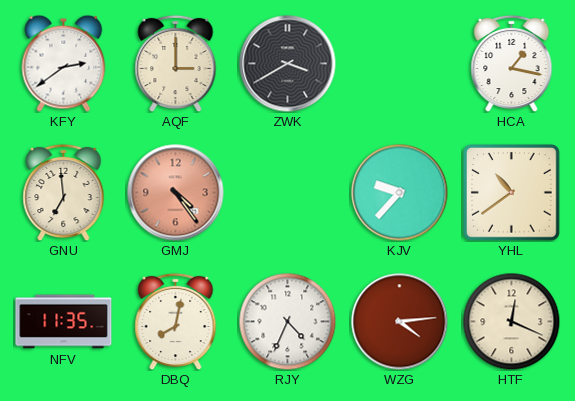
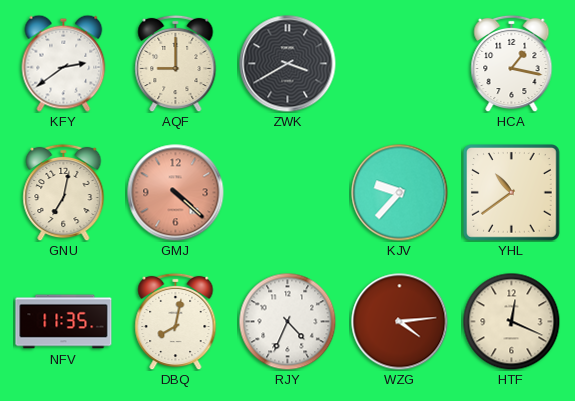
AQF: 3:00 -> 9:00
GNU: 6:59 -> 7:02
GMJ: 4:24 -> 4:22
